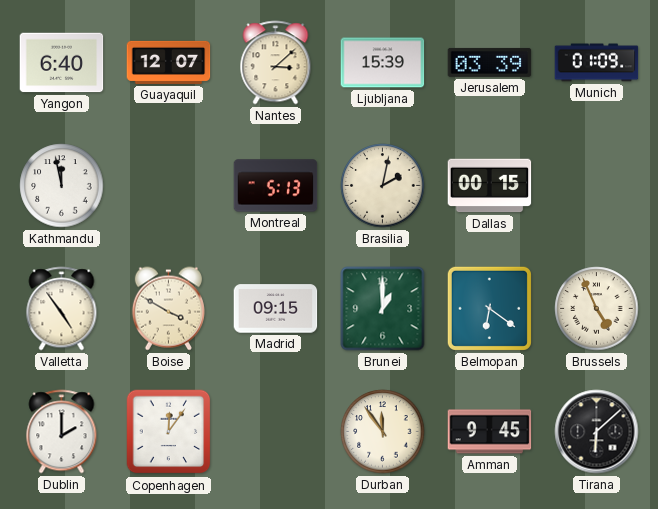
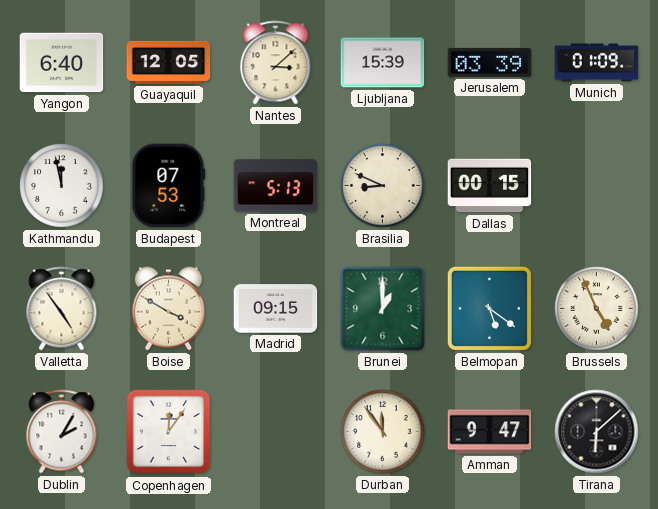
Guayaquil: 12:07 -> 12:05
Budapest: none -> 07:53
Brasilia: 2:02 -> 8:49
Belmopan: 6:21 -> 5:21
Dublin: 2:00 -> 2:05
Amman: 9:45 -> 9:47
